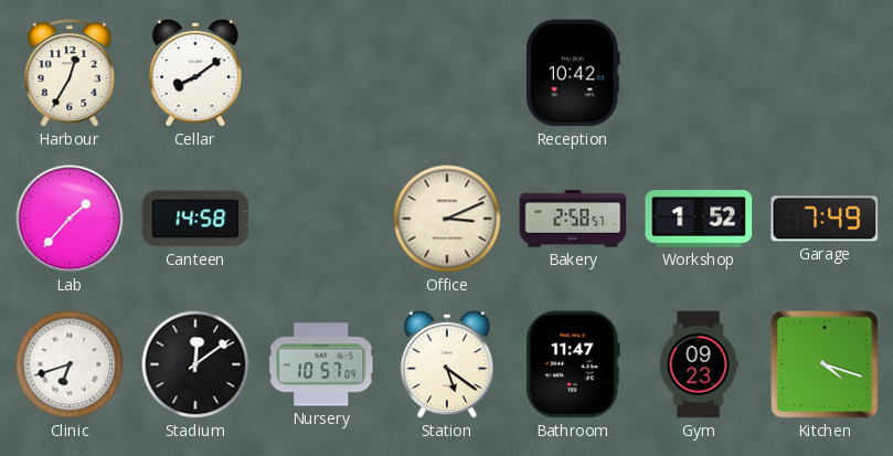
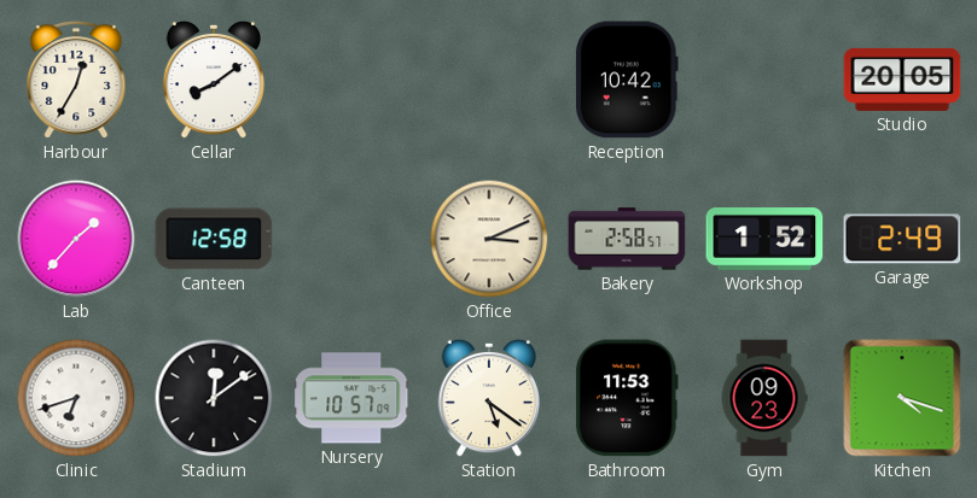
Studio: none -> 20:05
Canteen: 14:58 -> 12:58
Garage: 7:49 -> 2:49
Bathroom: 11:47 -> 11:53
